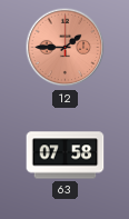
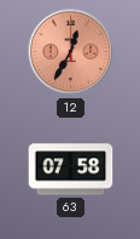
12: 1:45 -> 12:35
